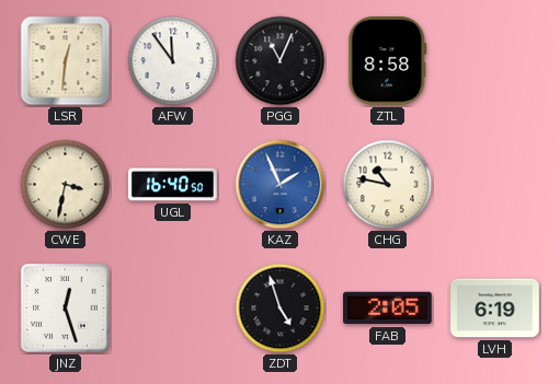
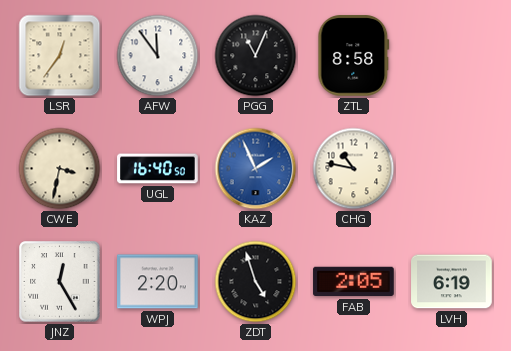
LSR: 12:31 -> 12:36
JNZ: 12:27 -> 12:25
WPJ: none -> 2:20
